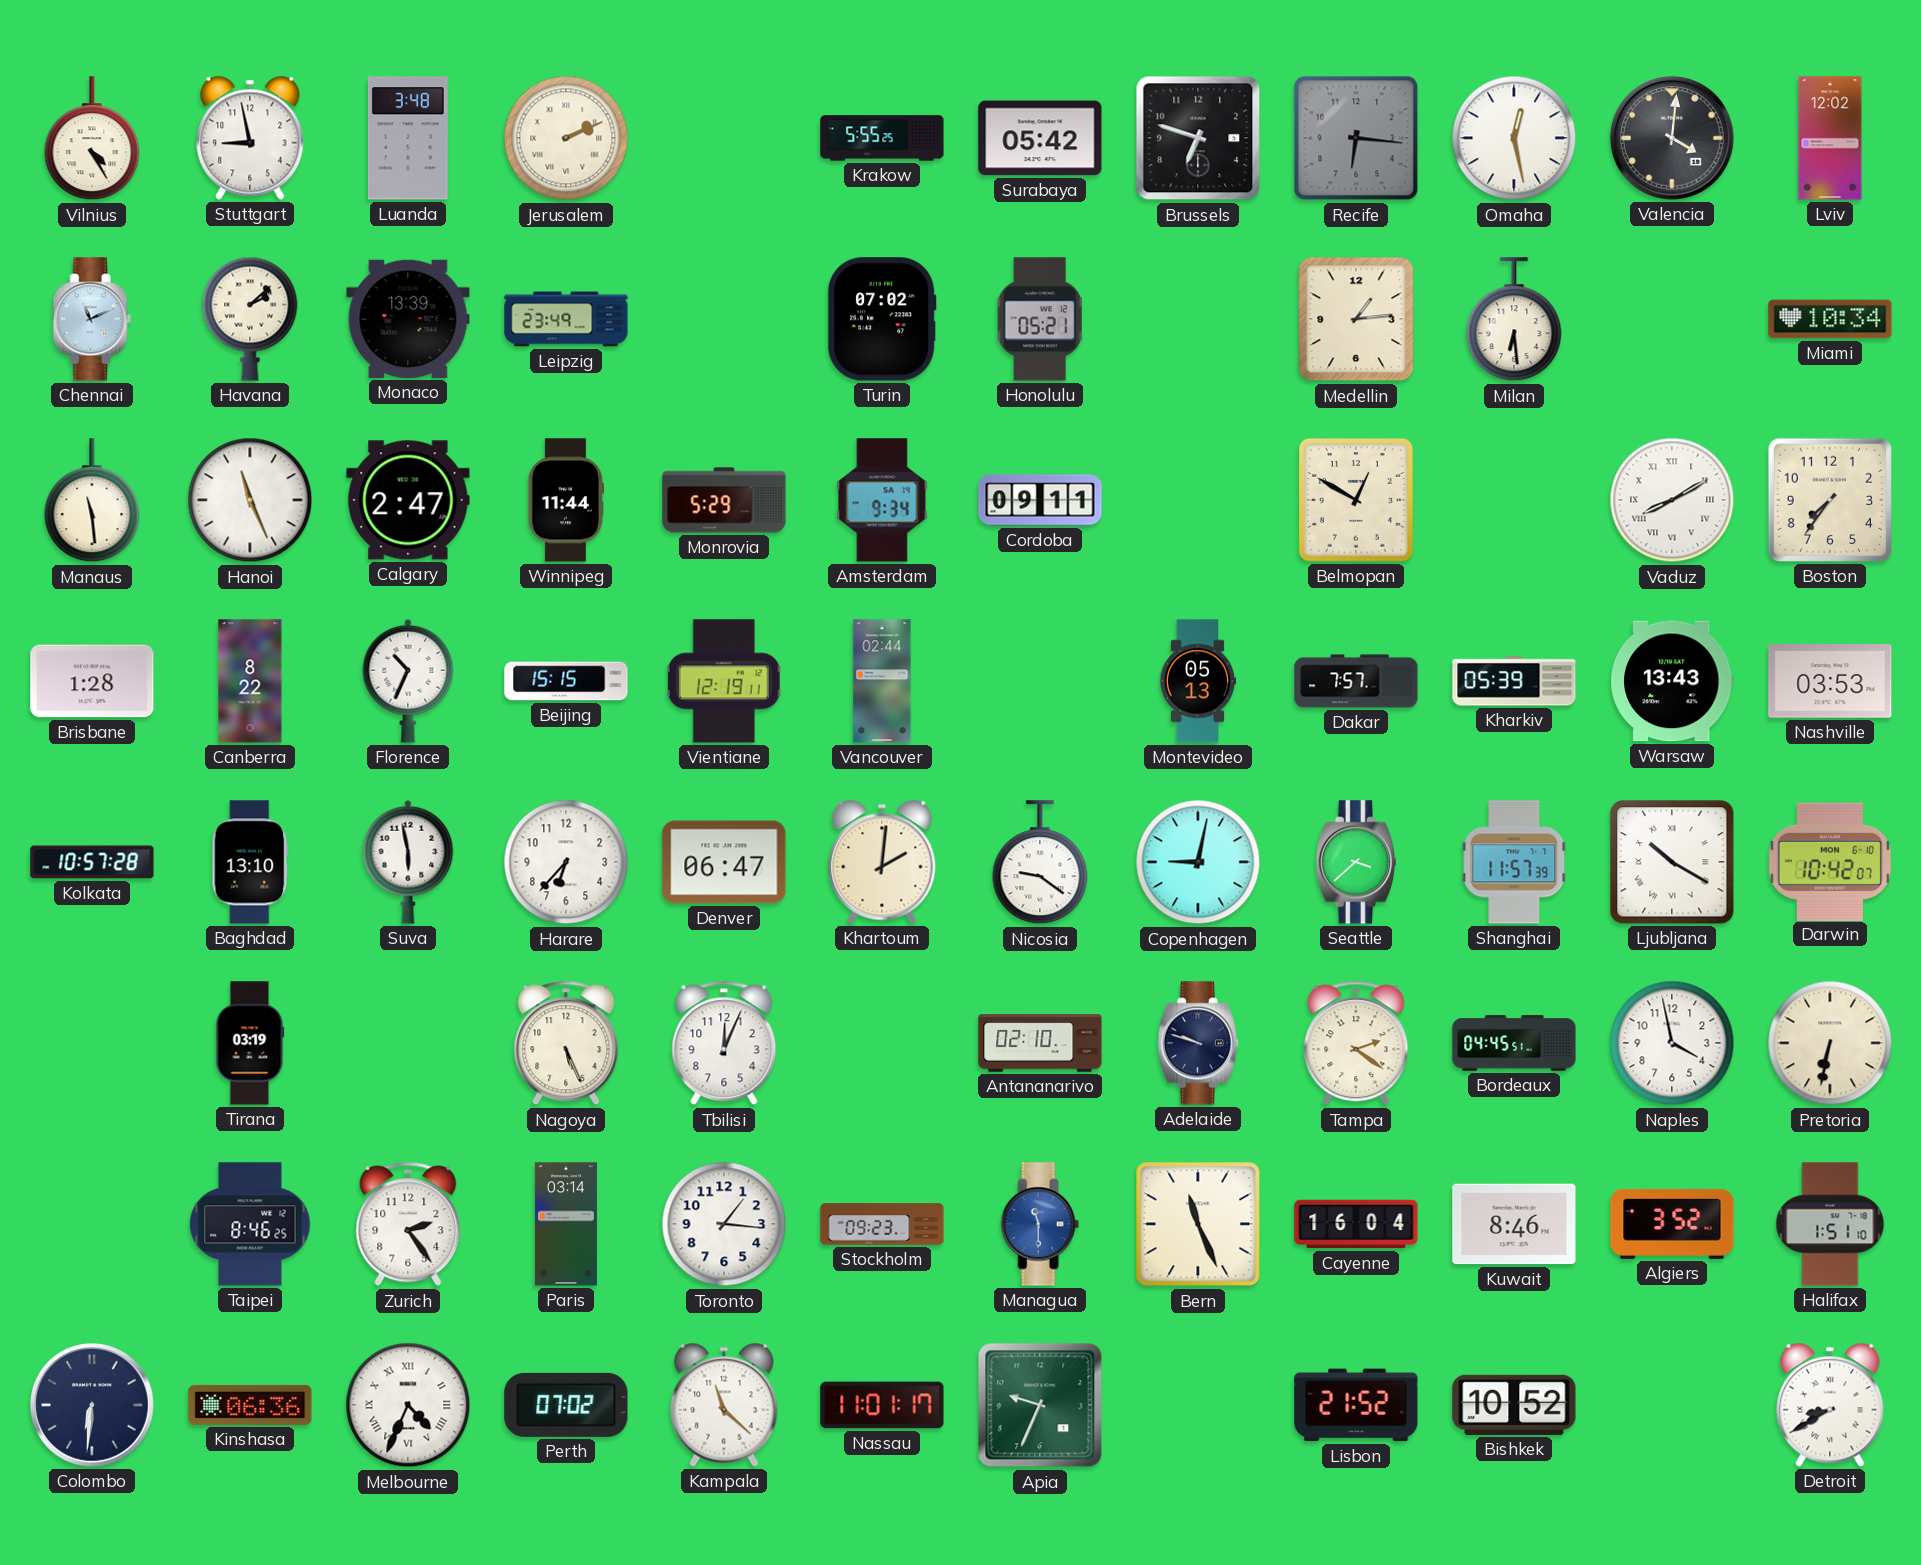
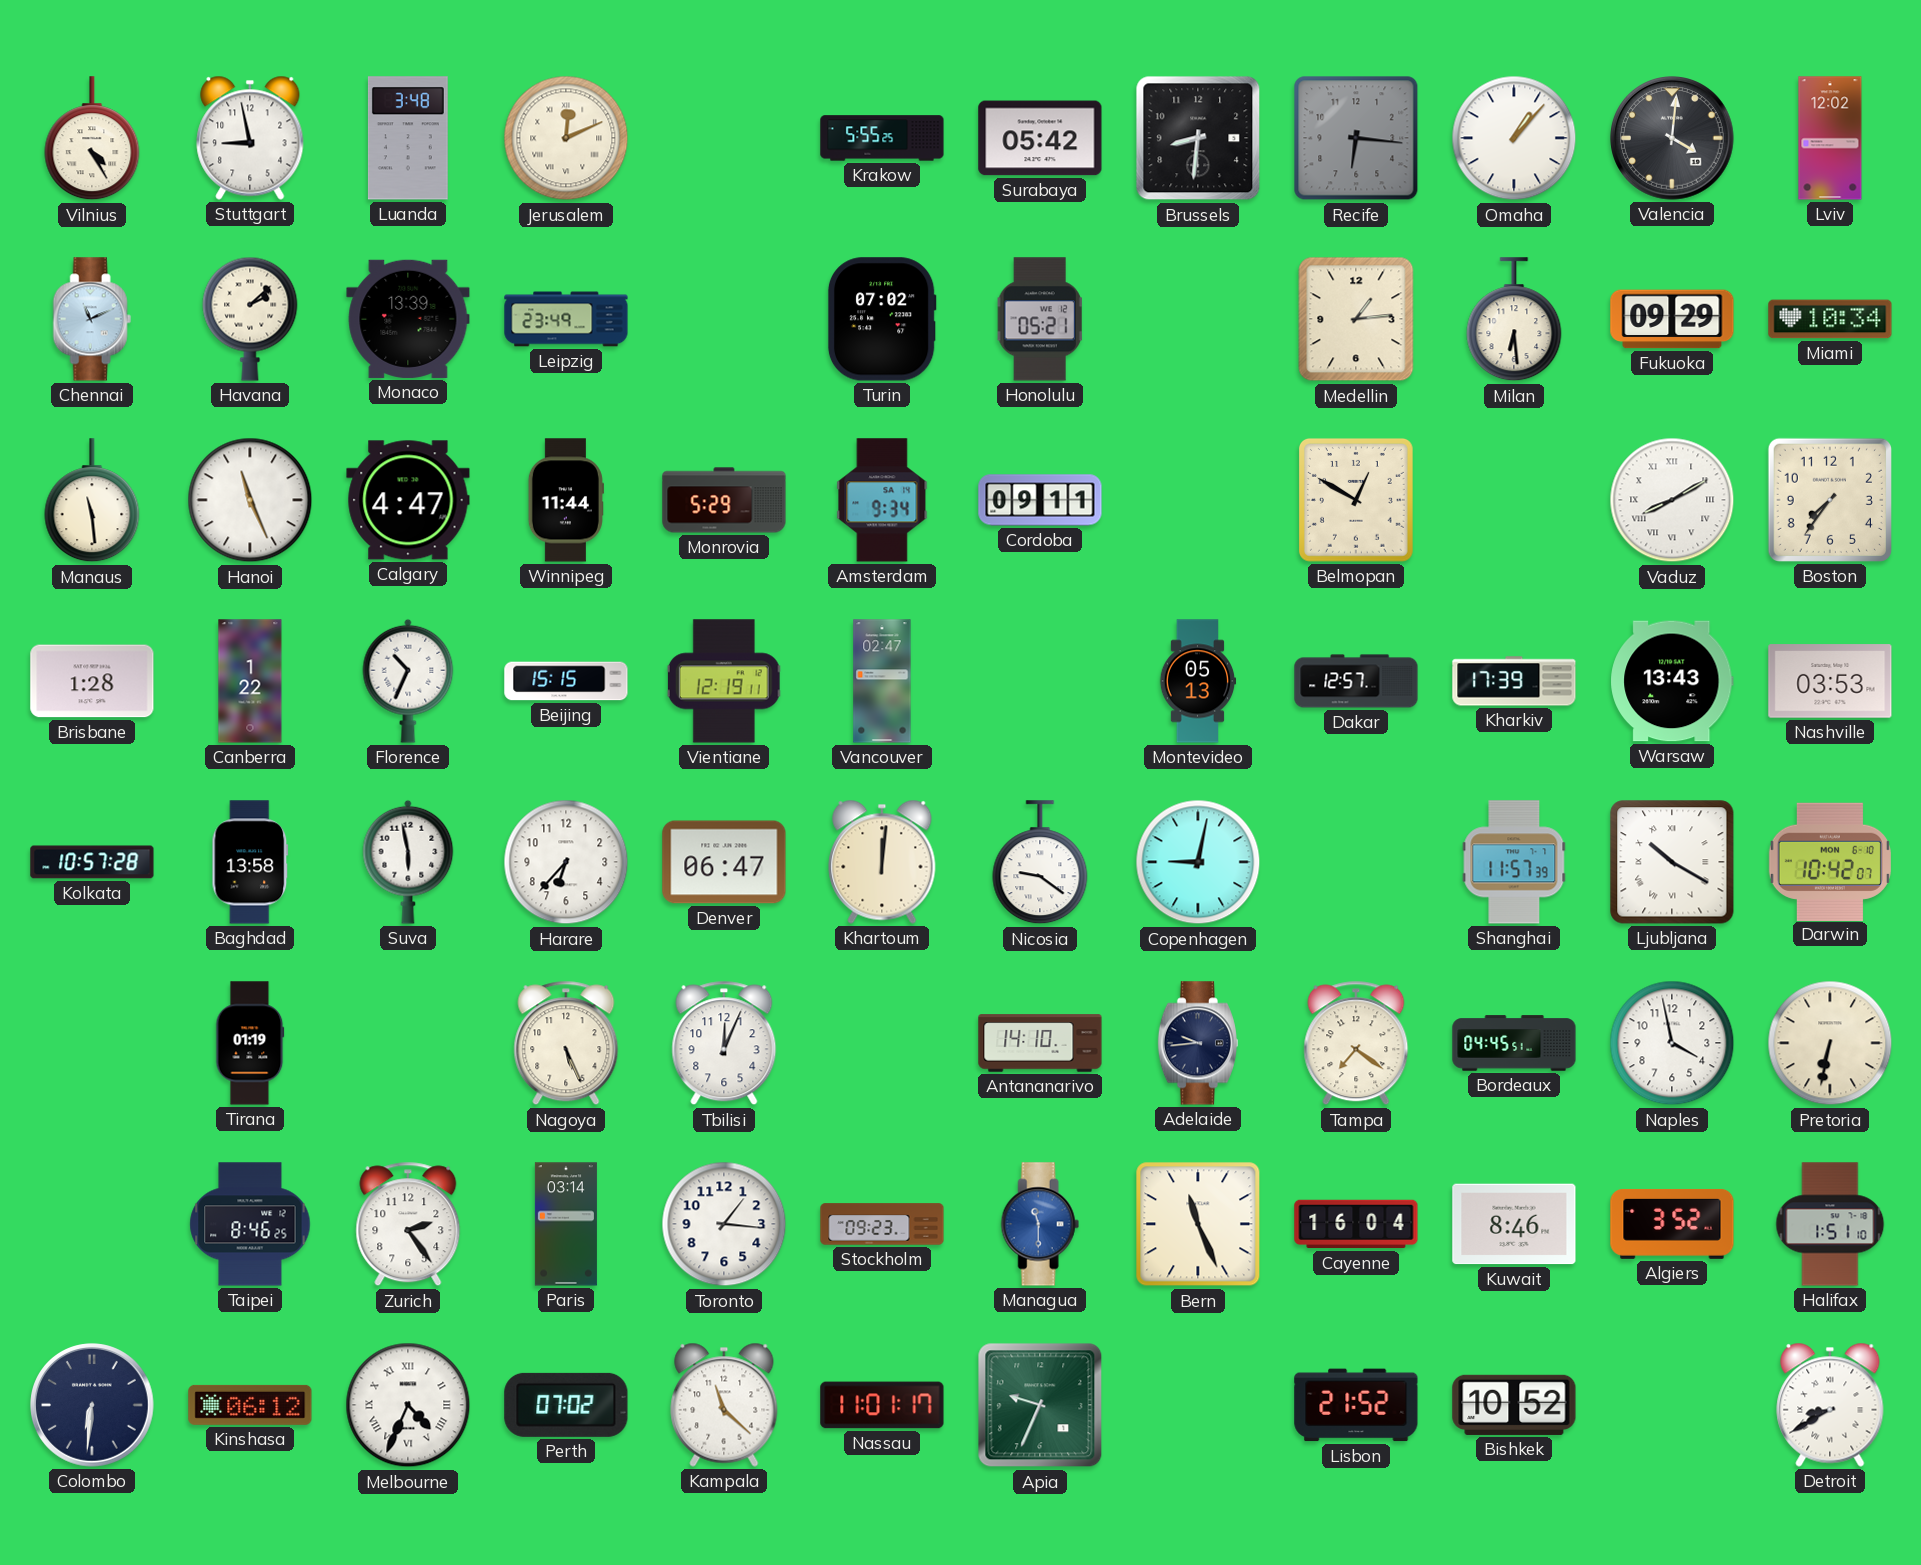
Jerusalem: 2:11 -> 12:11
Brussels: 6:48 -> 8:31
Omaha: 12:28 -> 1:07
Fukuoka: none -> 09:29
Calgary: 2:47 -> 4:47
Canberra: 8:22 -> 1:22
Vancouver: 02:44 -> 02:47
Dakar: 7:57 -> 12:57
Kharkiv: 05:39 -> 17:39
Baghdad: 13:10 -> 13:58
Khartoum: 2:01 -> 12:01
Seattle: 3:38 -> none
Tirana: 03:19 -> 01:19
Antananarivo: 02:10 -> 14:10
Adelaide: 9:48 -> 9:44
Tampa: 2:21 -> 7:21
Kinshasa: 06:36 -> 06:12
